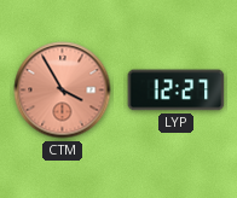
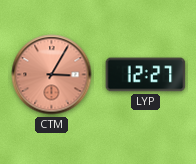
CTM: 3:55 -> 3:05
